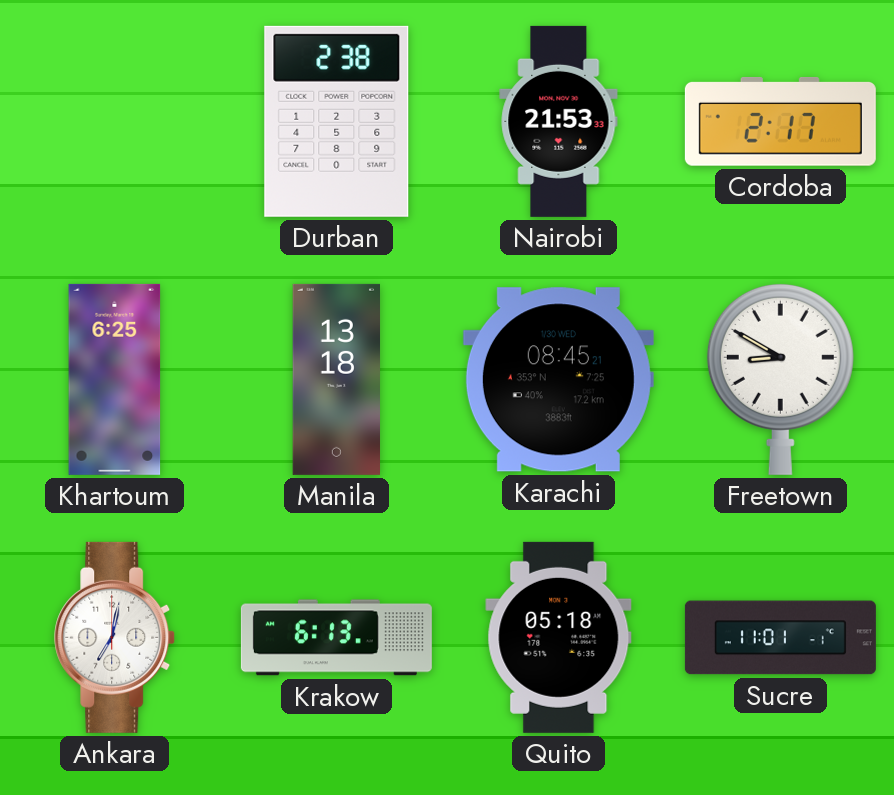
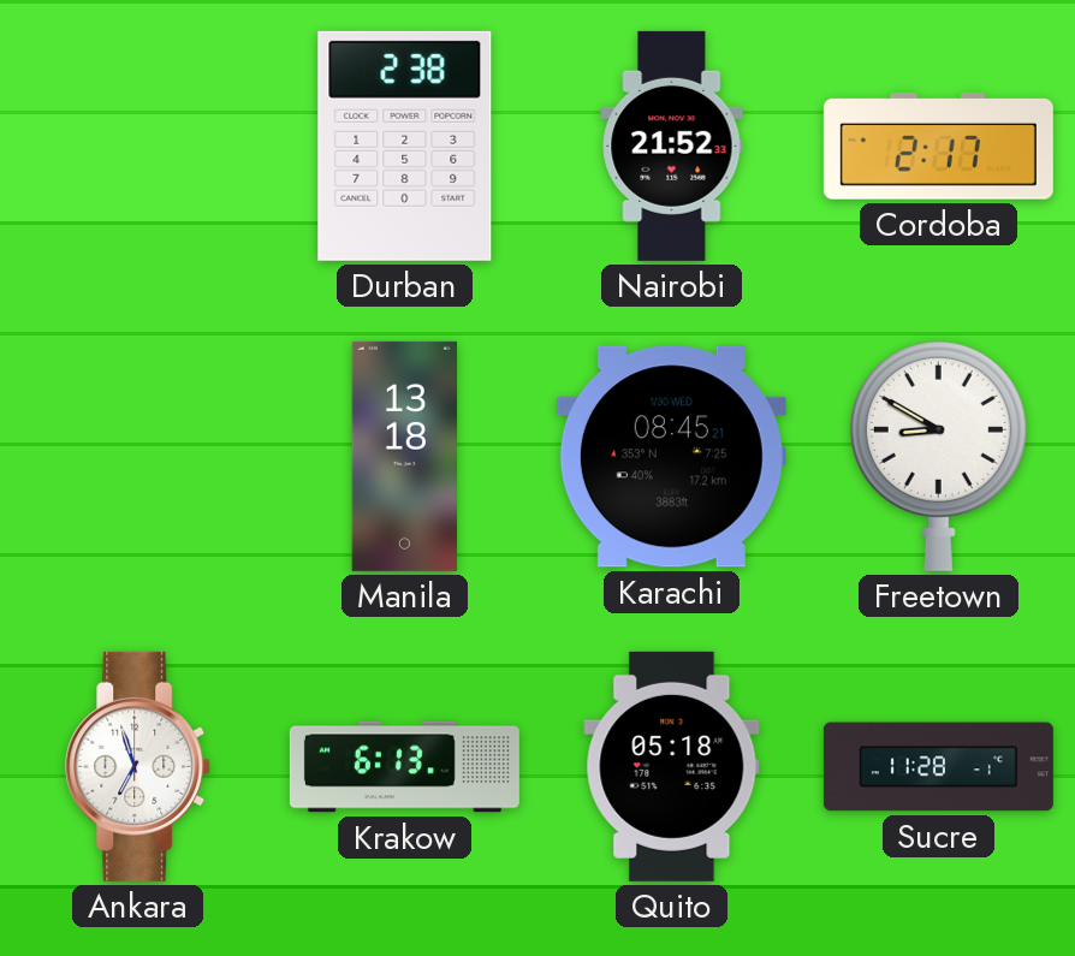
Nairobi: 21:53 -> 21:52
Khartoum: 6:25 -> none
Ankara: 7:02 -> 6:57
Sucre: 11:01 -> 11:28
